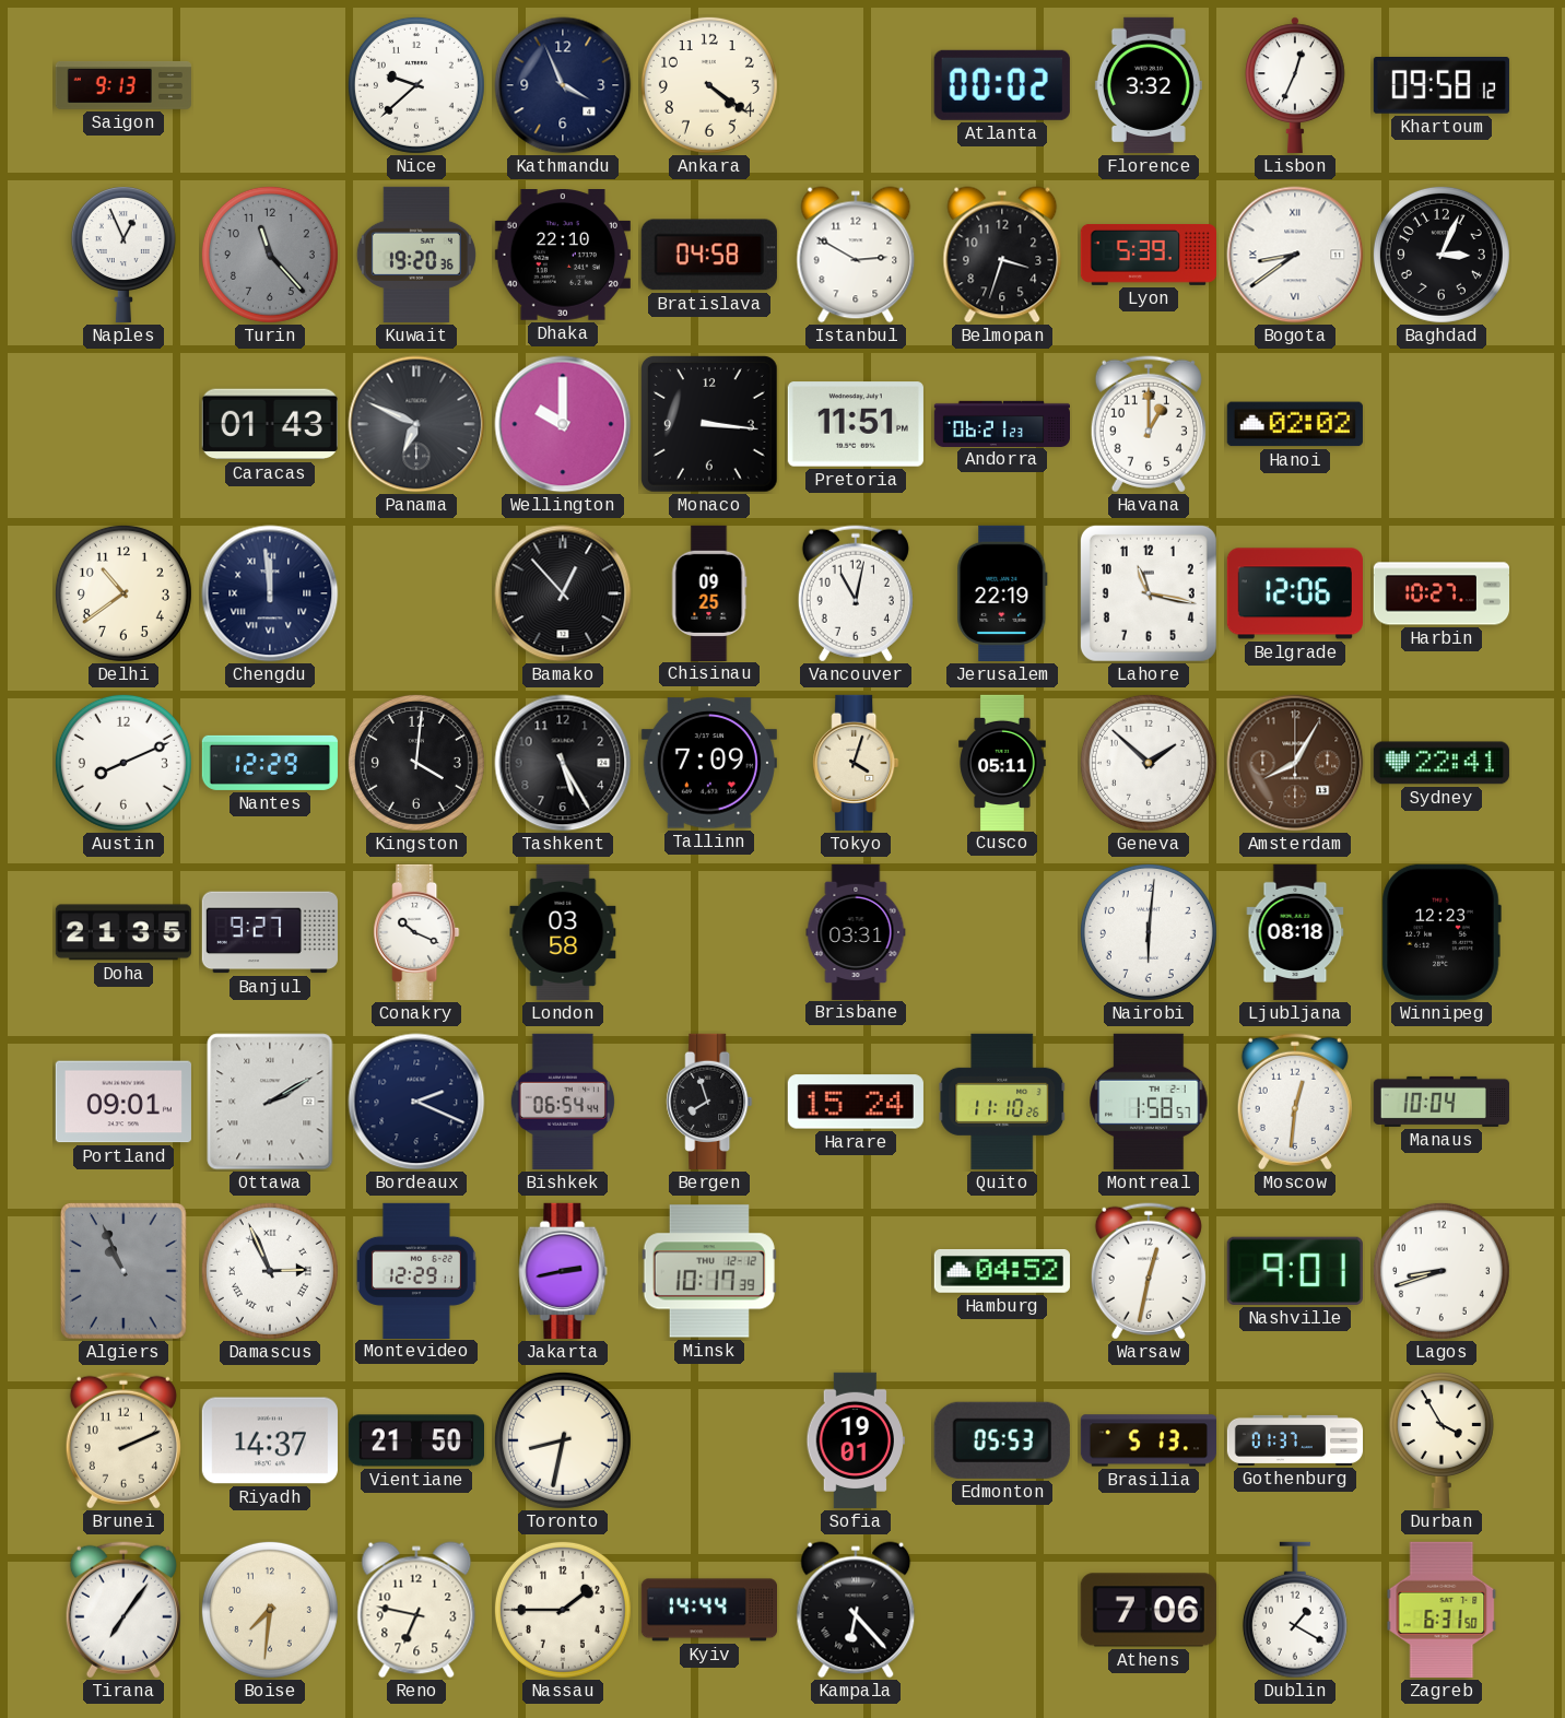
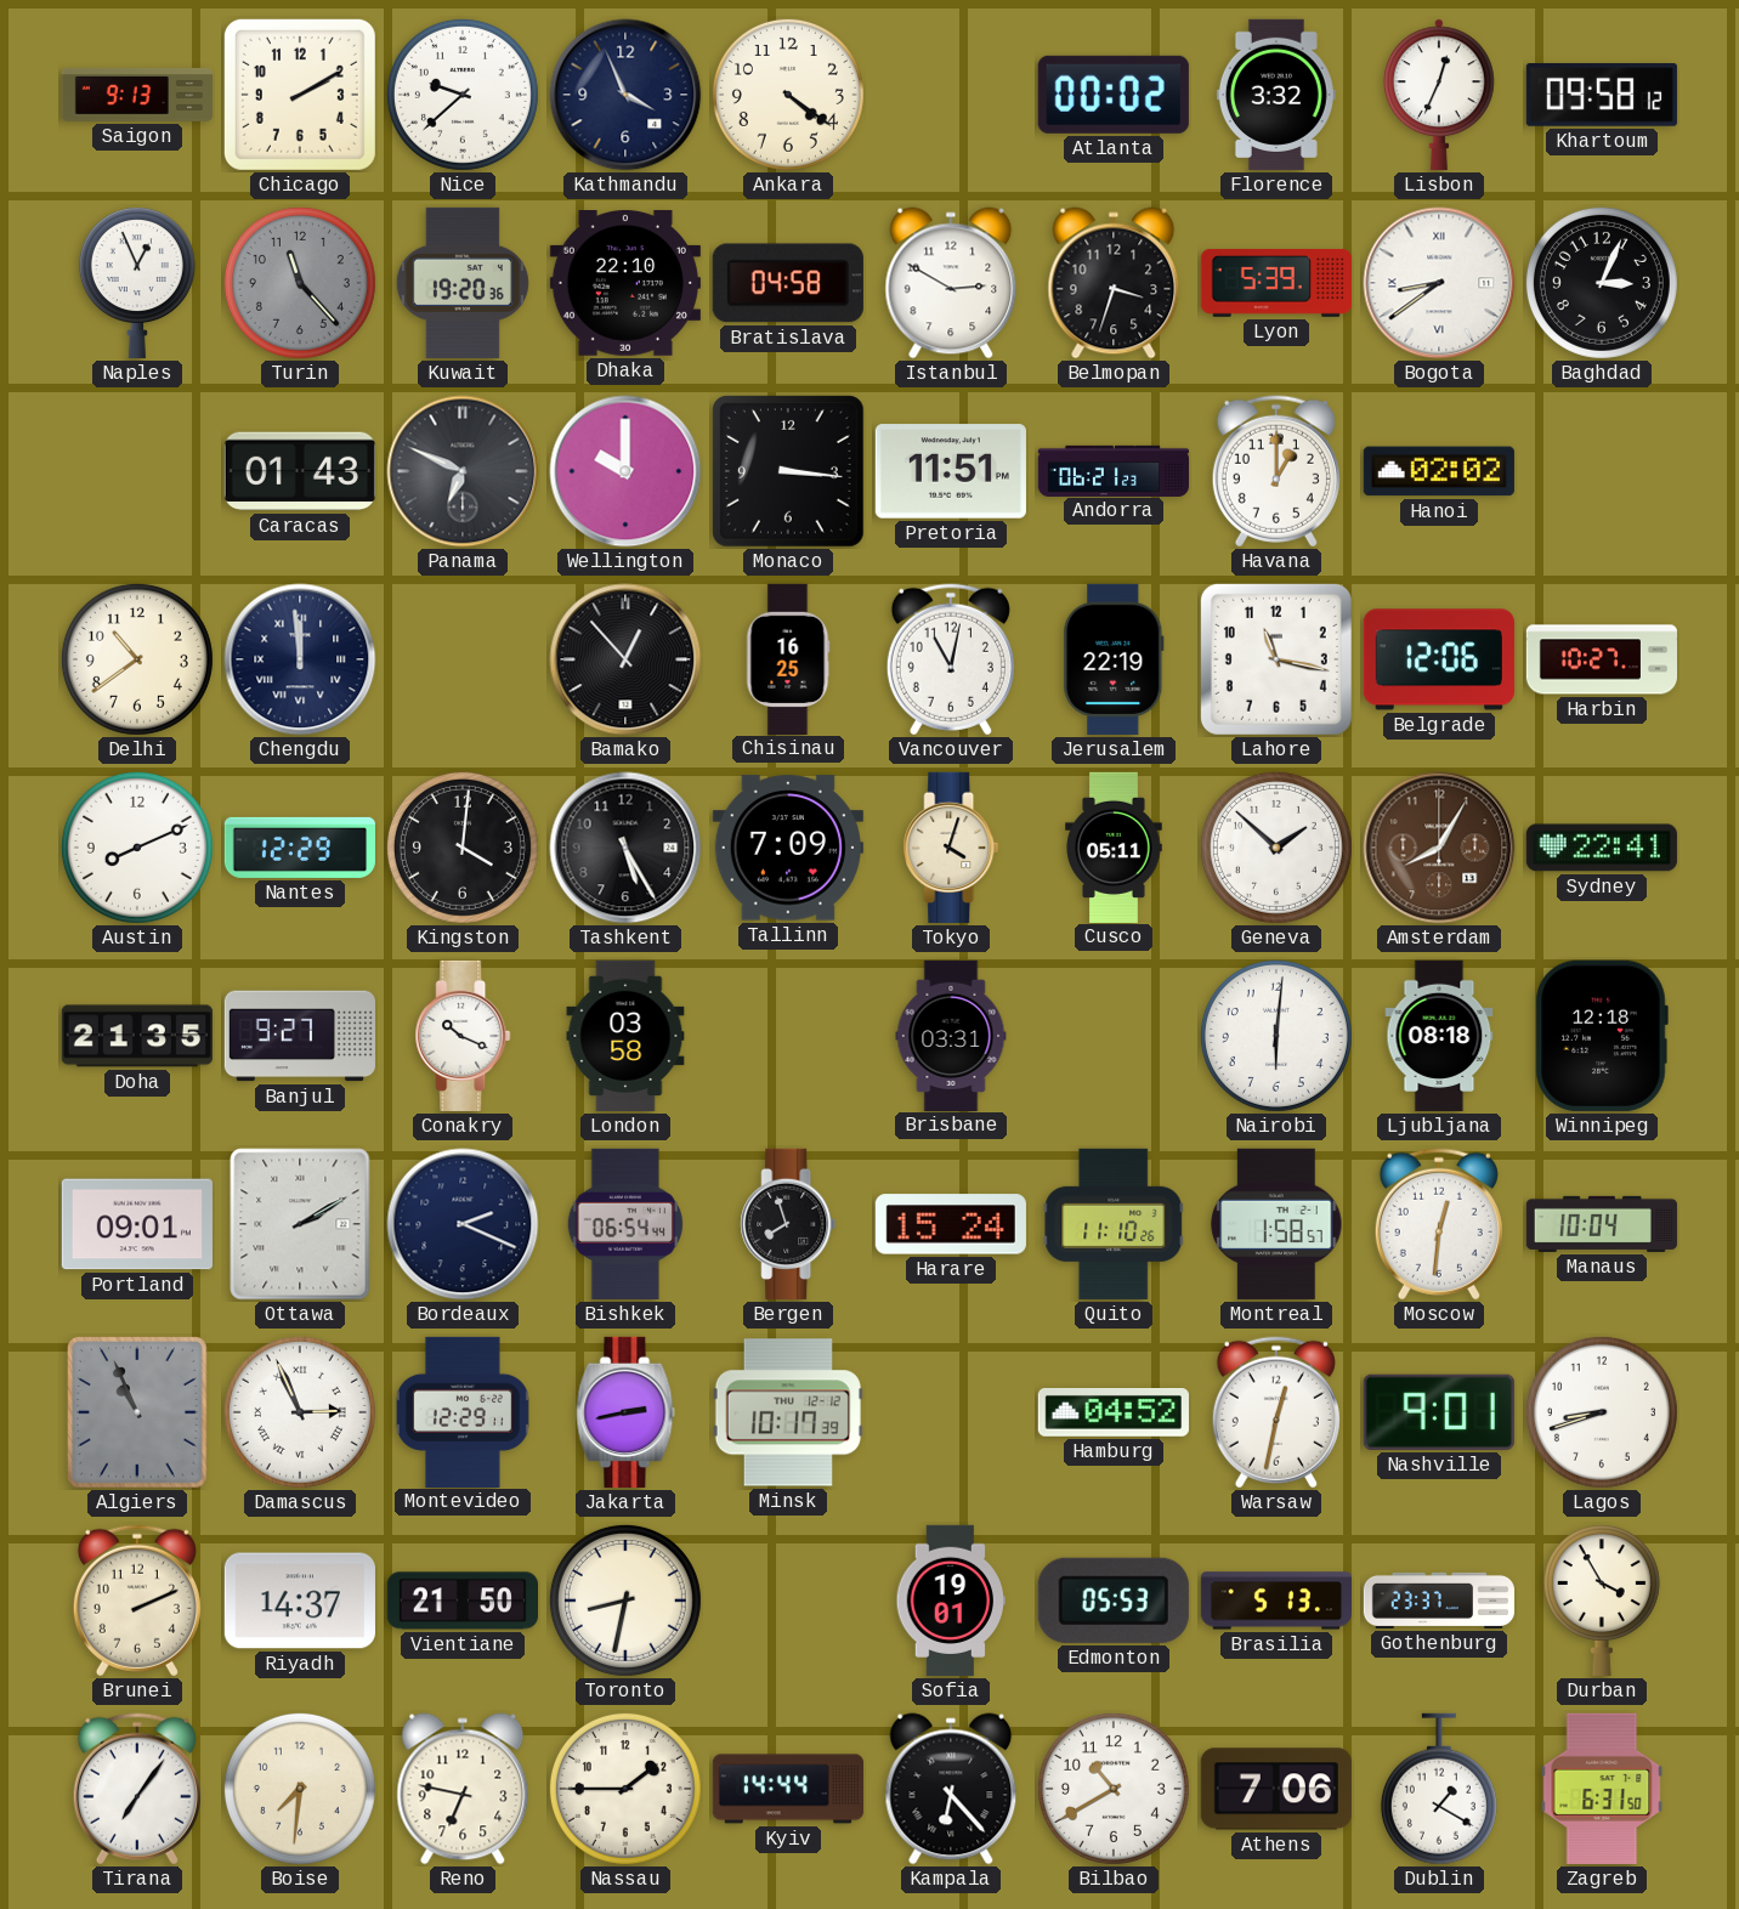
Chicago: none -> 2:10
Chisinau: 09:25 -> 16:25
Winnipeg: 12:23 -> 12:18
Gothenburg: 01:37 -> 23:37
Bilbao: none -> 10:40
